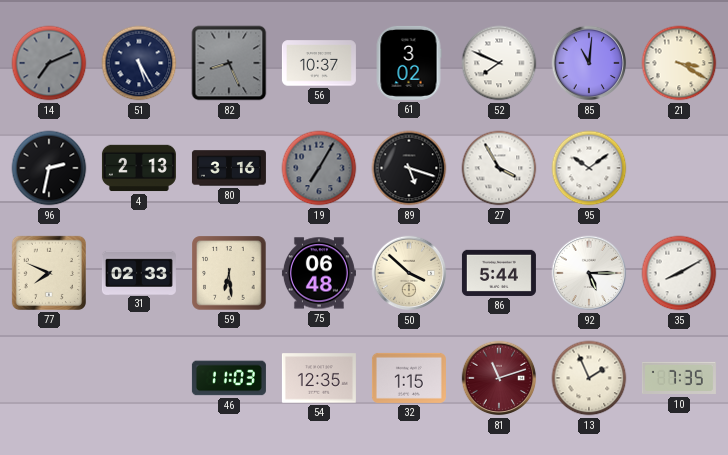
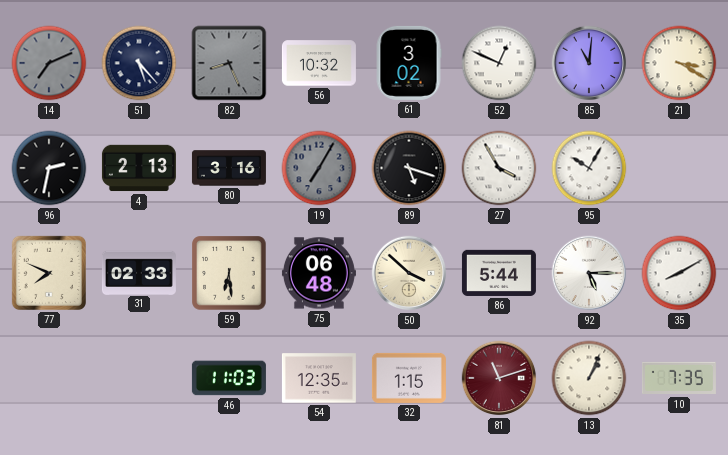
51: 5:25 -> 5:23
56: 10:37 -> 10:32
52: 7:49 -> 12:49
95: 10:09 -> 10:05
13: 1:56 -> 1:04
